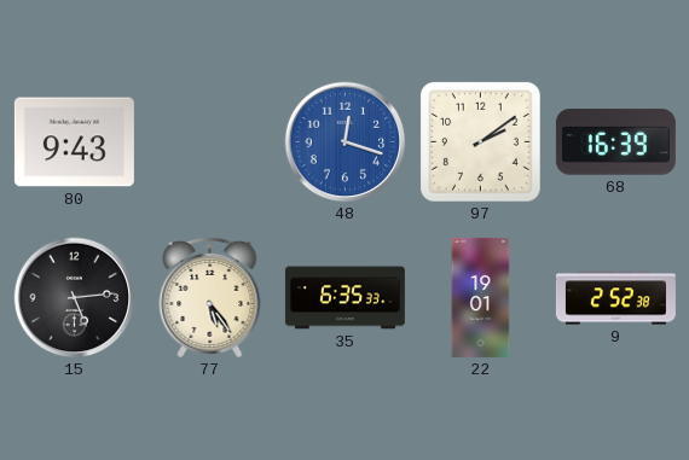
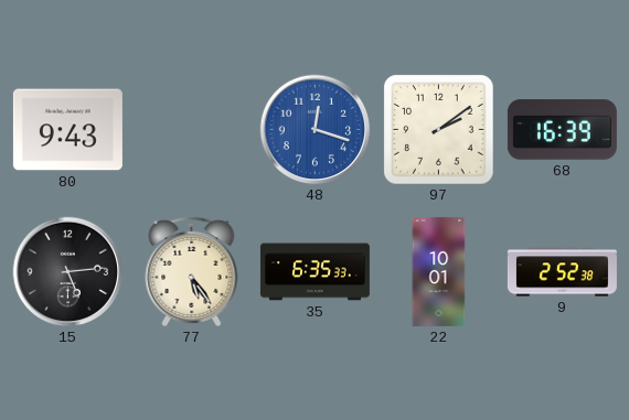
22: 19:01 -> 10:01
